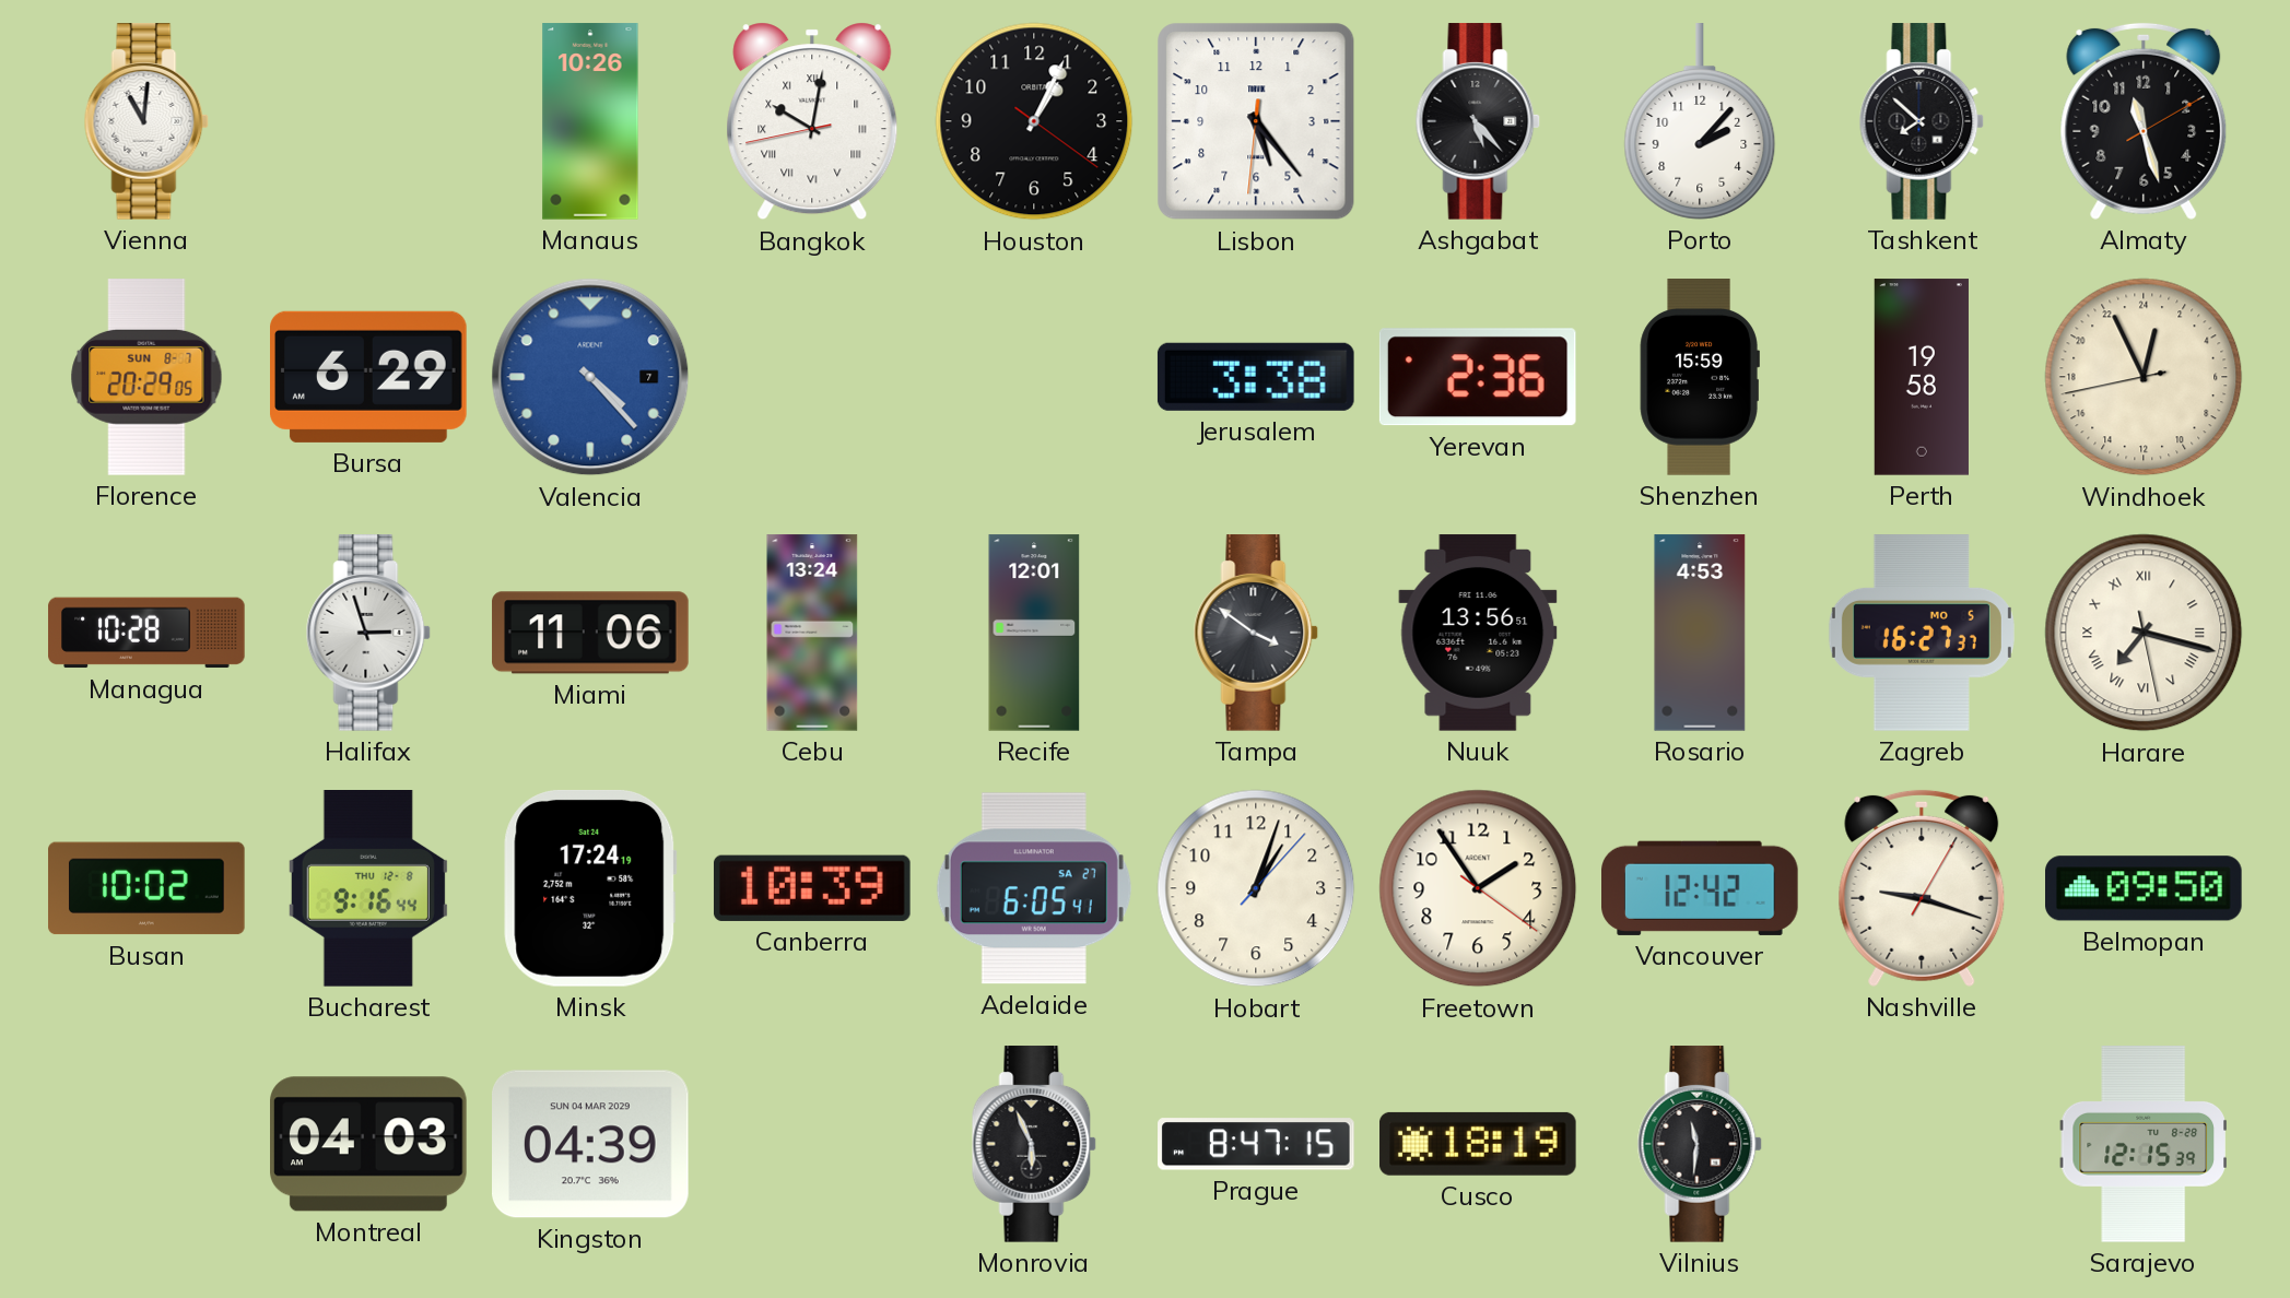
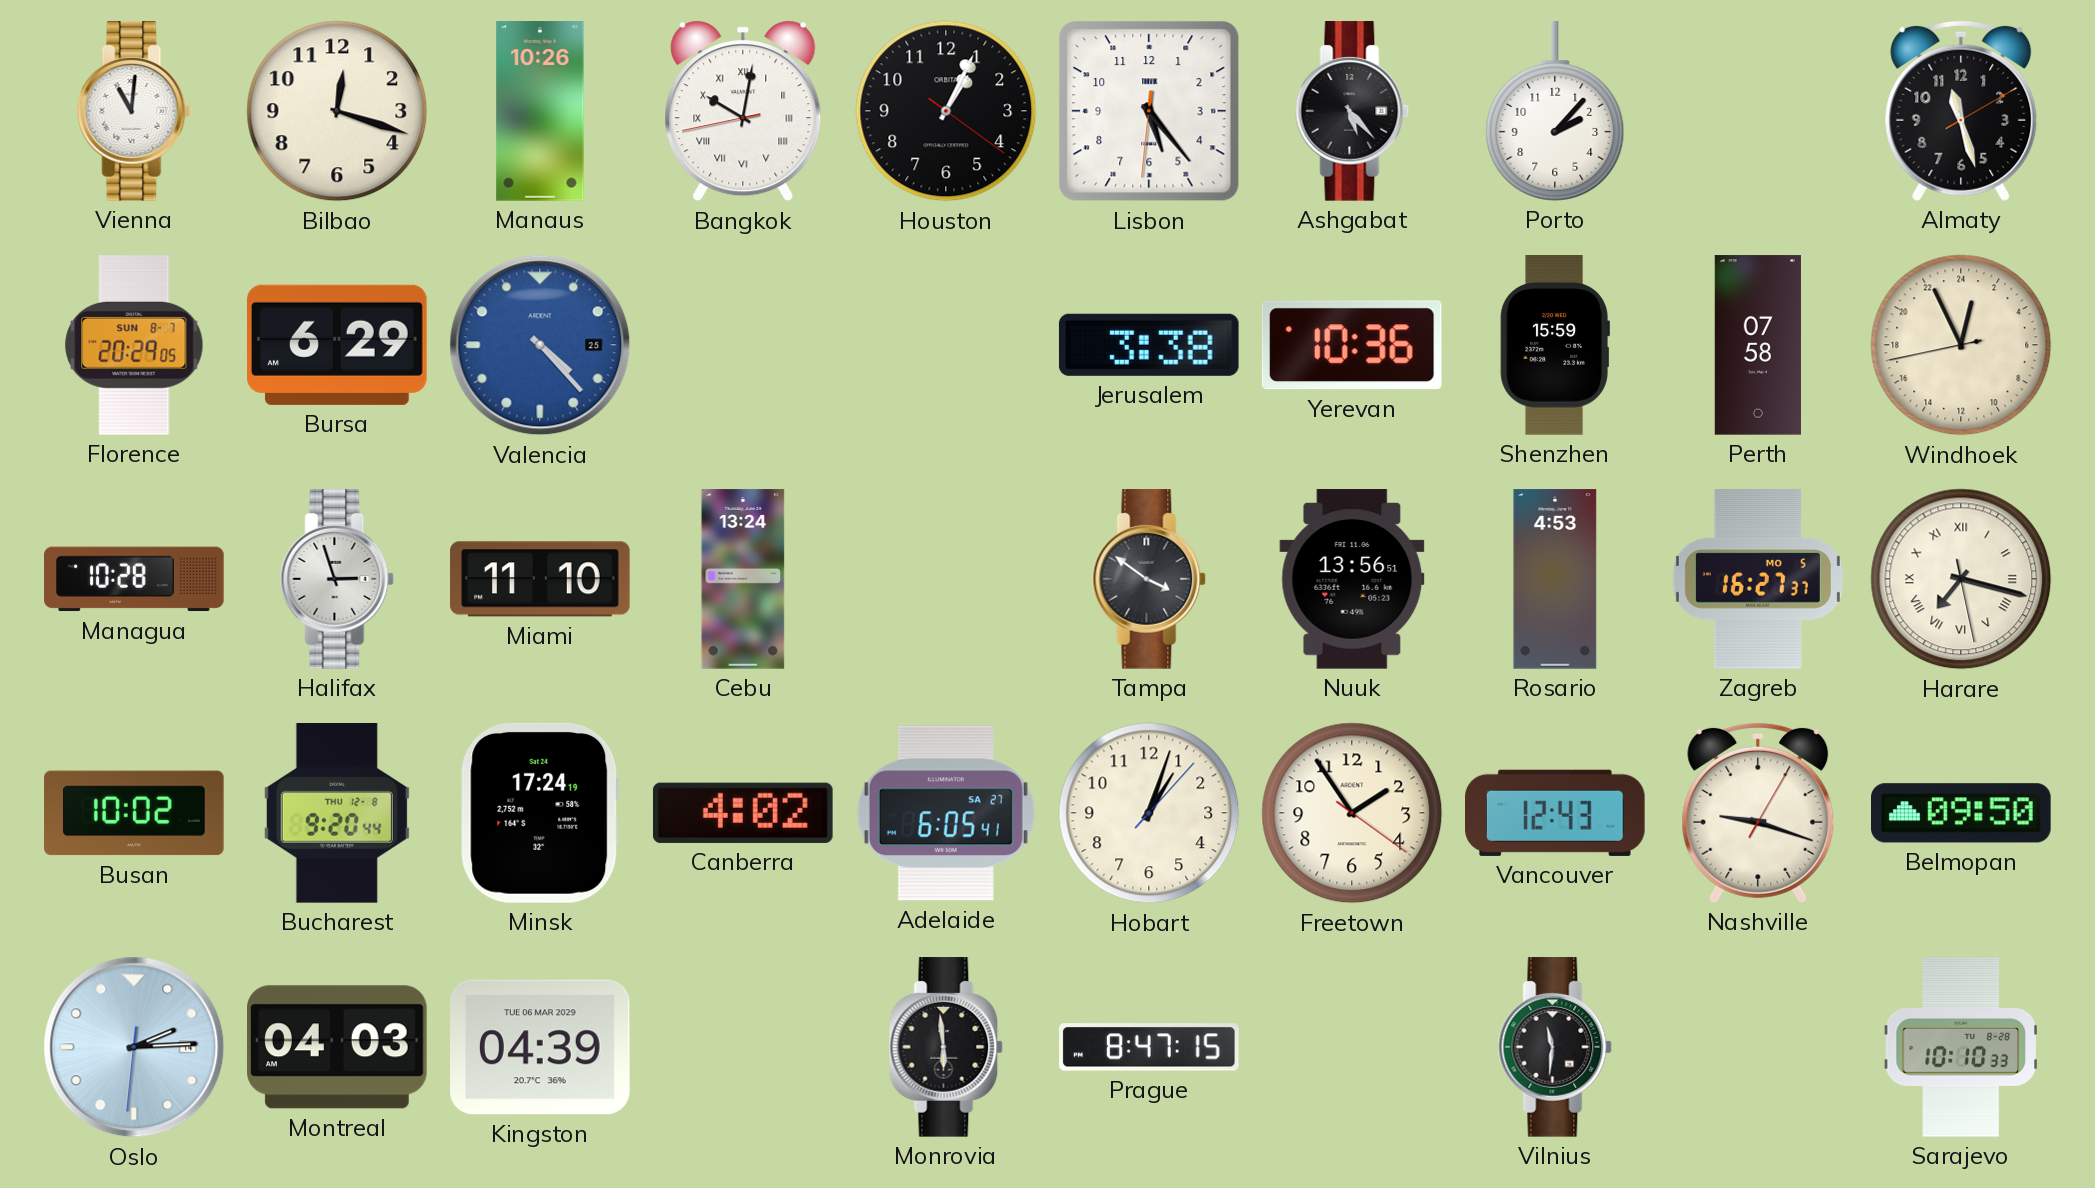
Bilbao: none -> 12:18
Tashkent: 7:52 -> none
Valencia date: 7 -> 25
Yerevan: 2:36 -> 10:36
Perth: 19:58 -> 07:58
Miami: 11:06 -> 11:10
Recife: 12:01 -> none
Bucharest: 9:16 -> 9:20
Canberra: 10:39 -> 4:02
Vancouver: 12:42 -> 12:43
Oslo: none -> 2:14
Kingston date: SUN 04 MAR 2029 -> TUE 06 MAR 2029
Monrovia: 5:56 -> 5:59
Cusco: 18:19 -> none
Sarajevo: 12:15 -> 10:10
